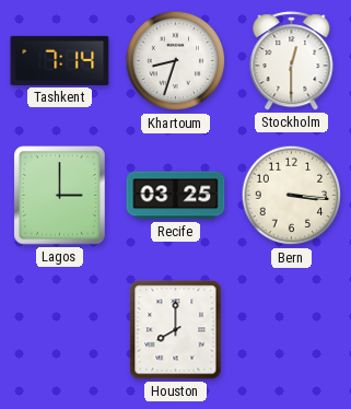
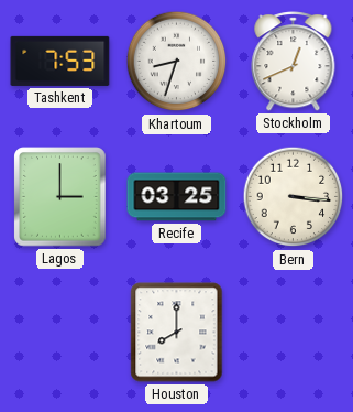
Tashkent: 7:14 -> 7:53
Stockholm: 12:30 -> 12:41
